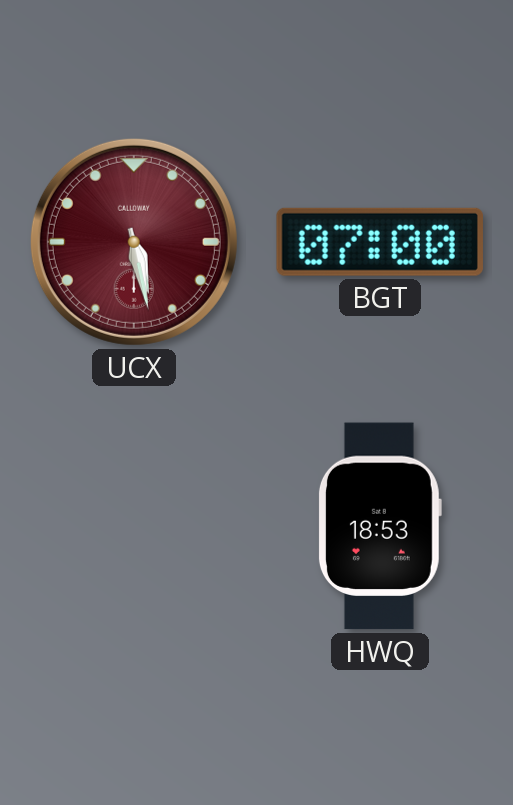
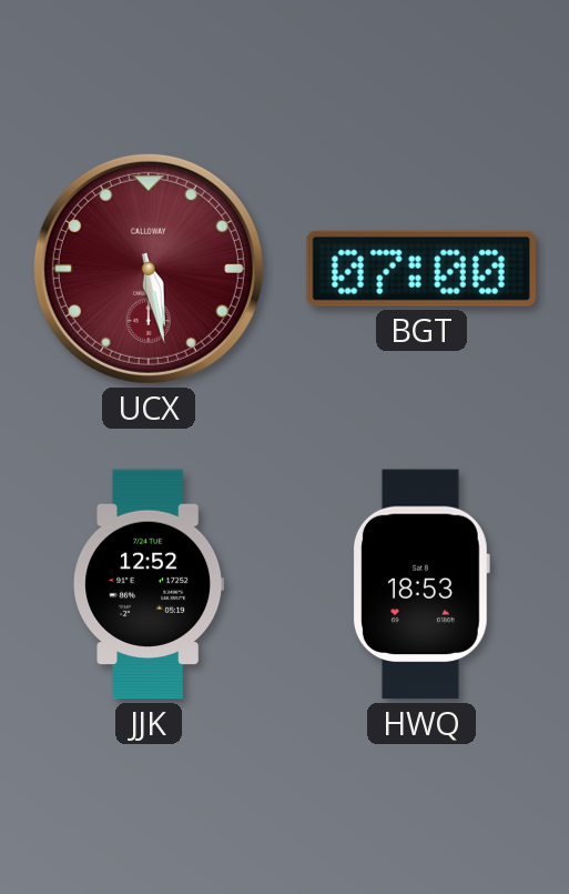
JJK: none -> 12:52
